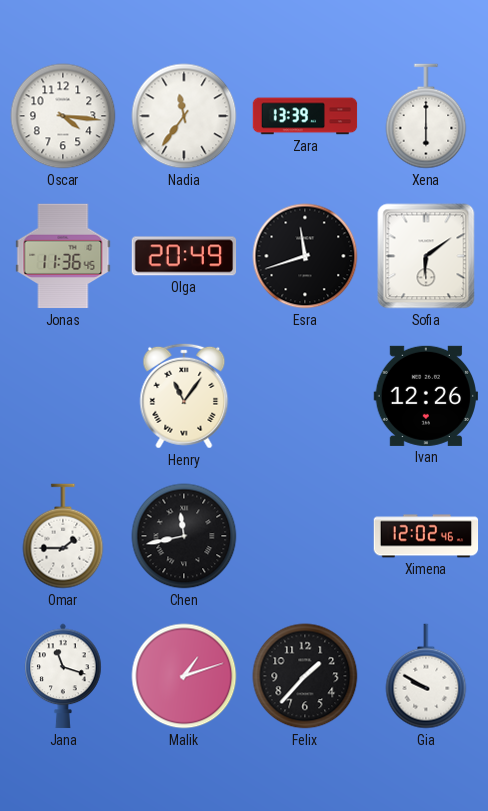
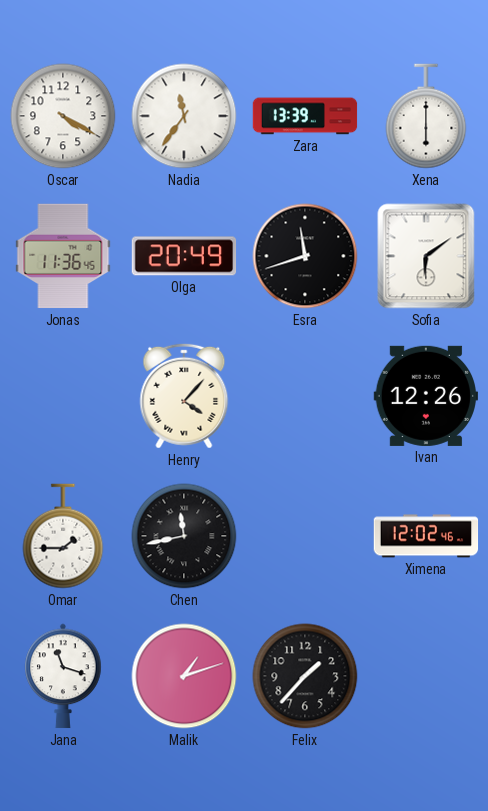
Oscar: 4:16 -> 4:20
Henry: 11:06 -> 4:07
Gia: 9:50 -> none
